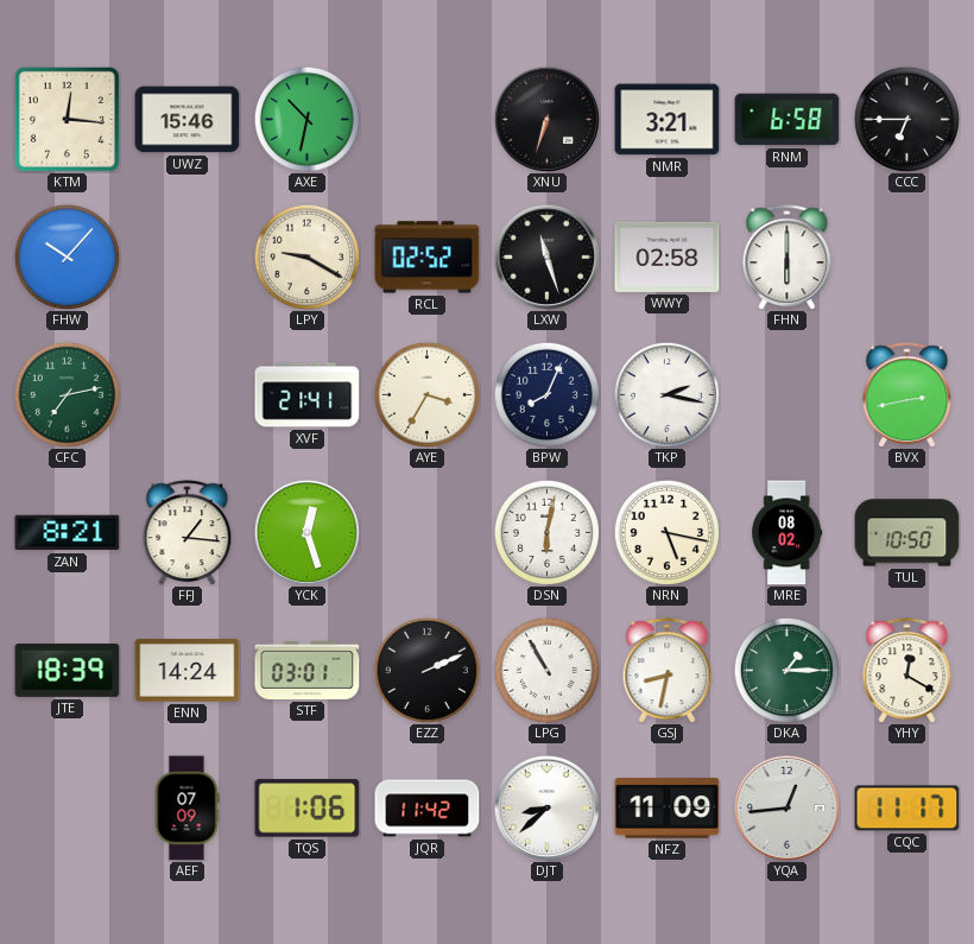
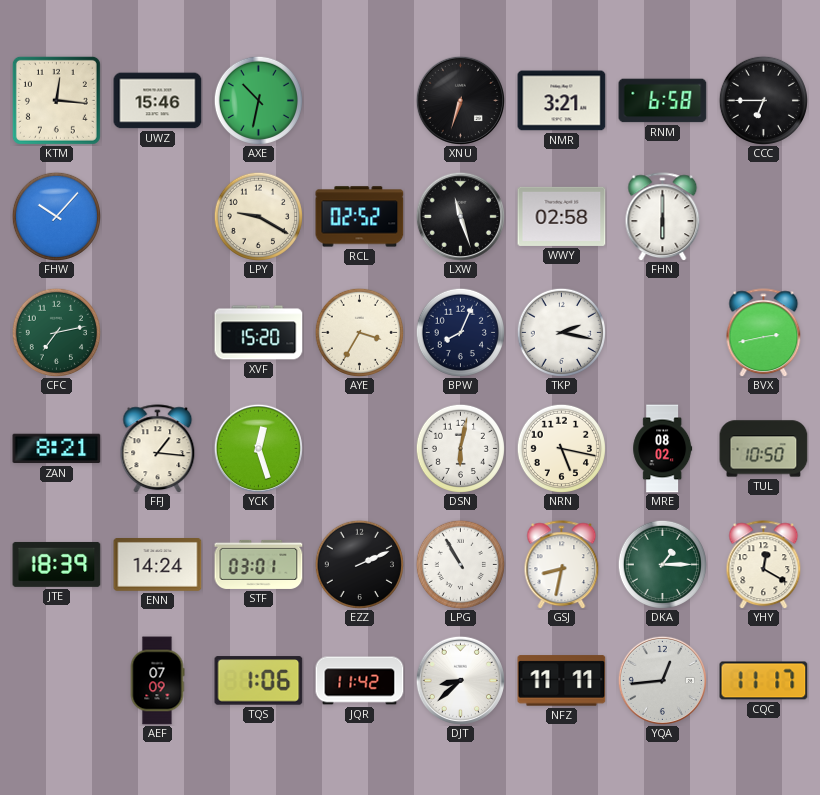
XVF: 21:41 -> 15:20
NFZ: 11:09 -> 11:11
